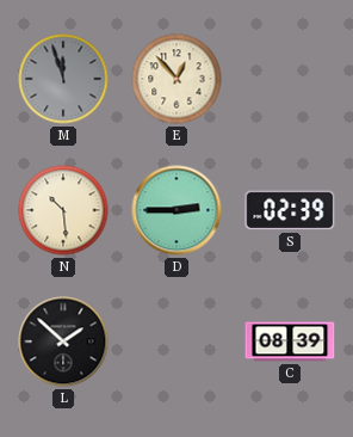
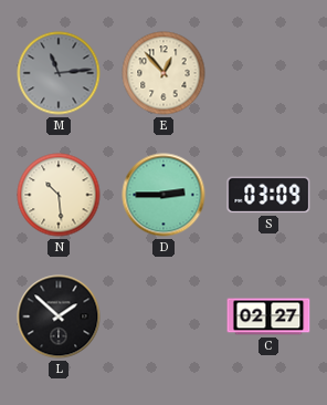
M: 11:57 -> 11:14
S: 02:39 -> 03:09
C: 08:39 -> 02:27
